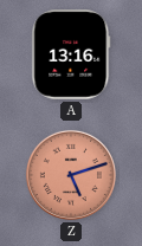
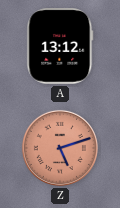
A: 13:16 -> 13:12
